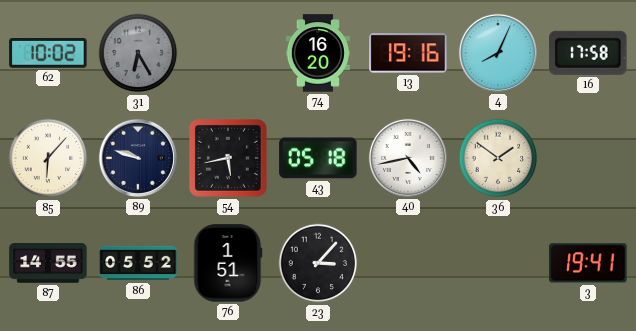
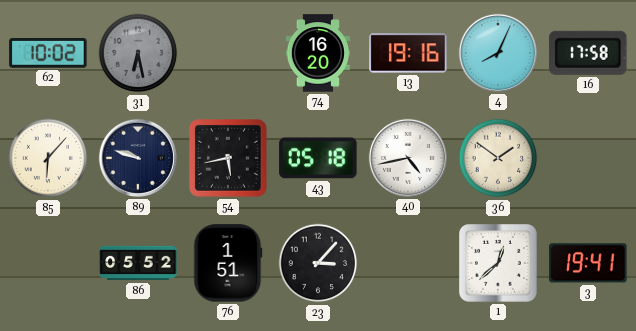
31: 6:25 -> 6:28
87: 14:55 -> none
1: none -> 12:38
